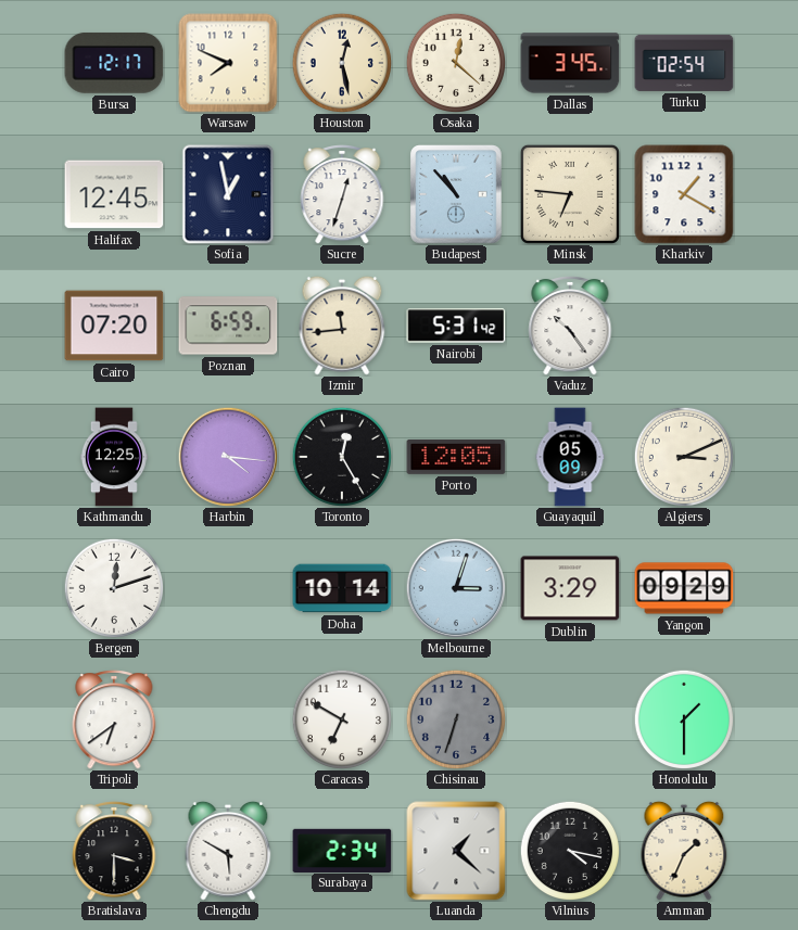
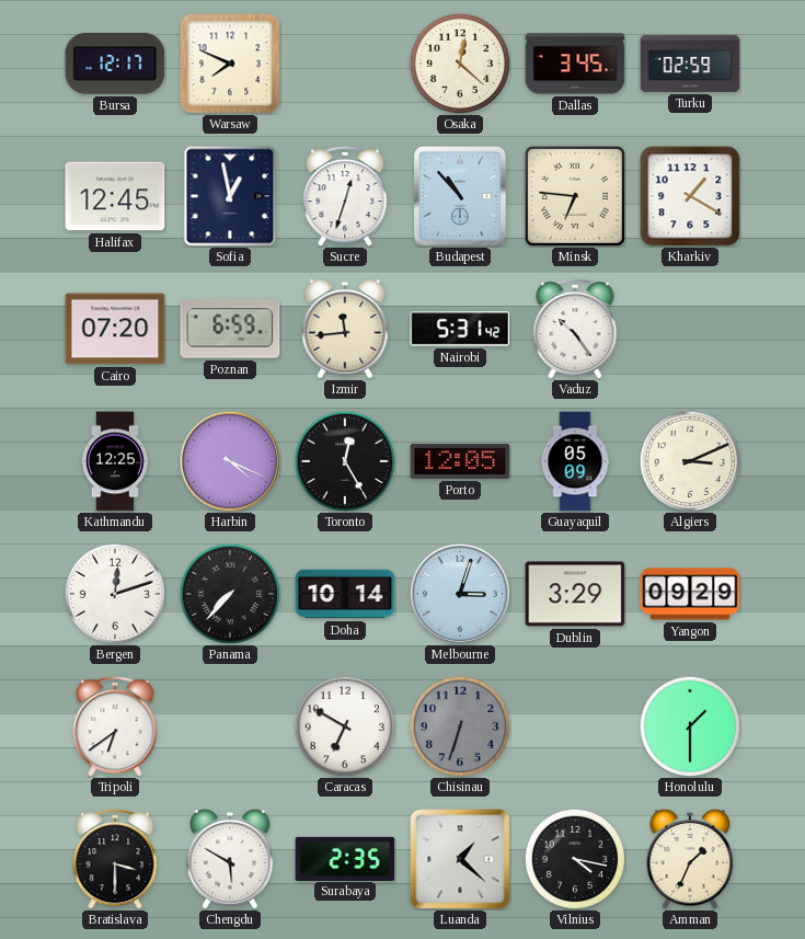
Houston: 12:28 -> none
Turku: 02:54 -> 02:59
Harbin: 4:16 -> 4:19
Panama: none -> 7:37
Surabaya: 2:34 -> 2:35
